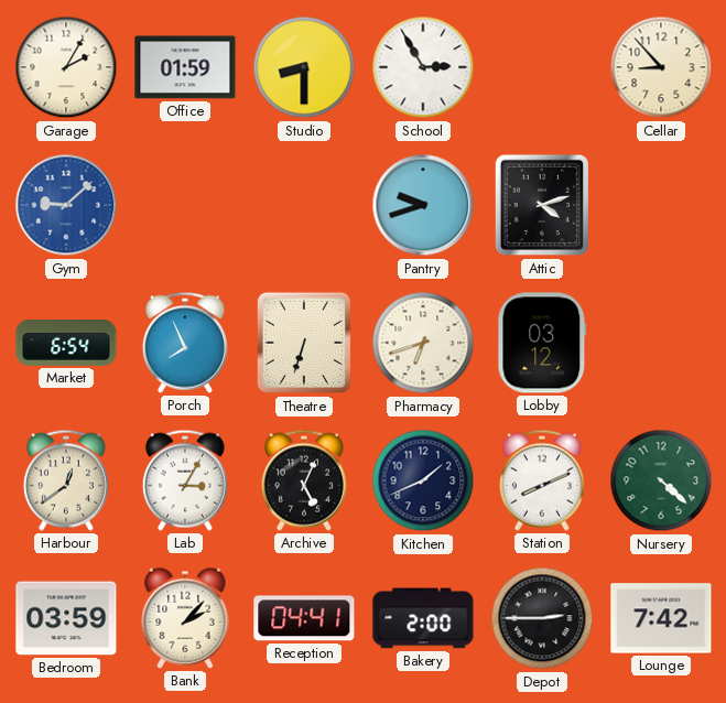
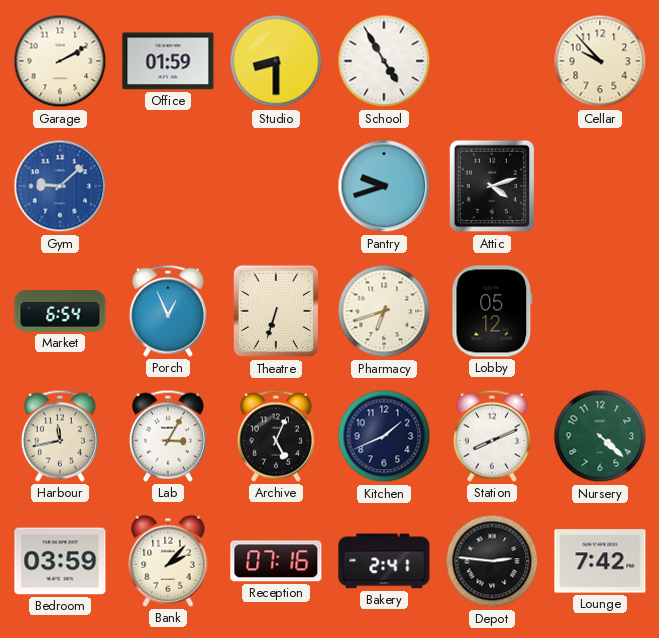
Garage: 2:05 -> 2:10
School: 2:55 -> 4:55
Cellar: 8:53 -> 9:53
Porch: 7:56 -> 12:56
Lobby: 03:12 -> 05:12
Harbour: 12:39 -> 11:43
Reception: 04:41 -> 07:16
Bakery: 2:00 -> 2:41
Depot: 2:45 -> 2:46
